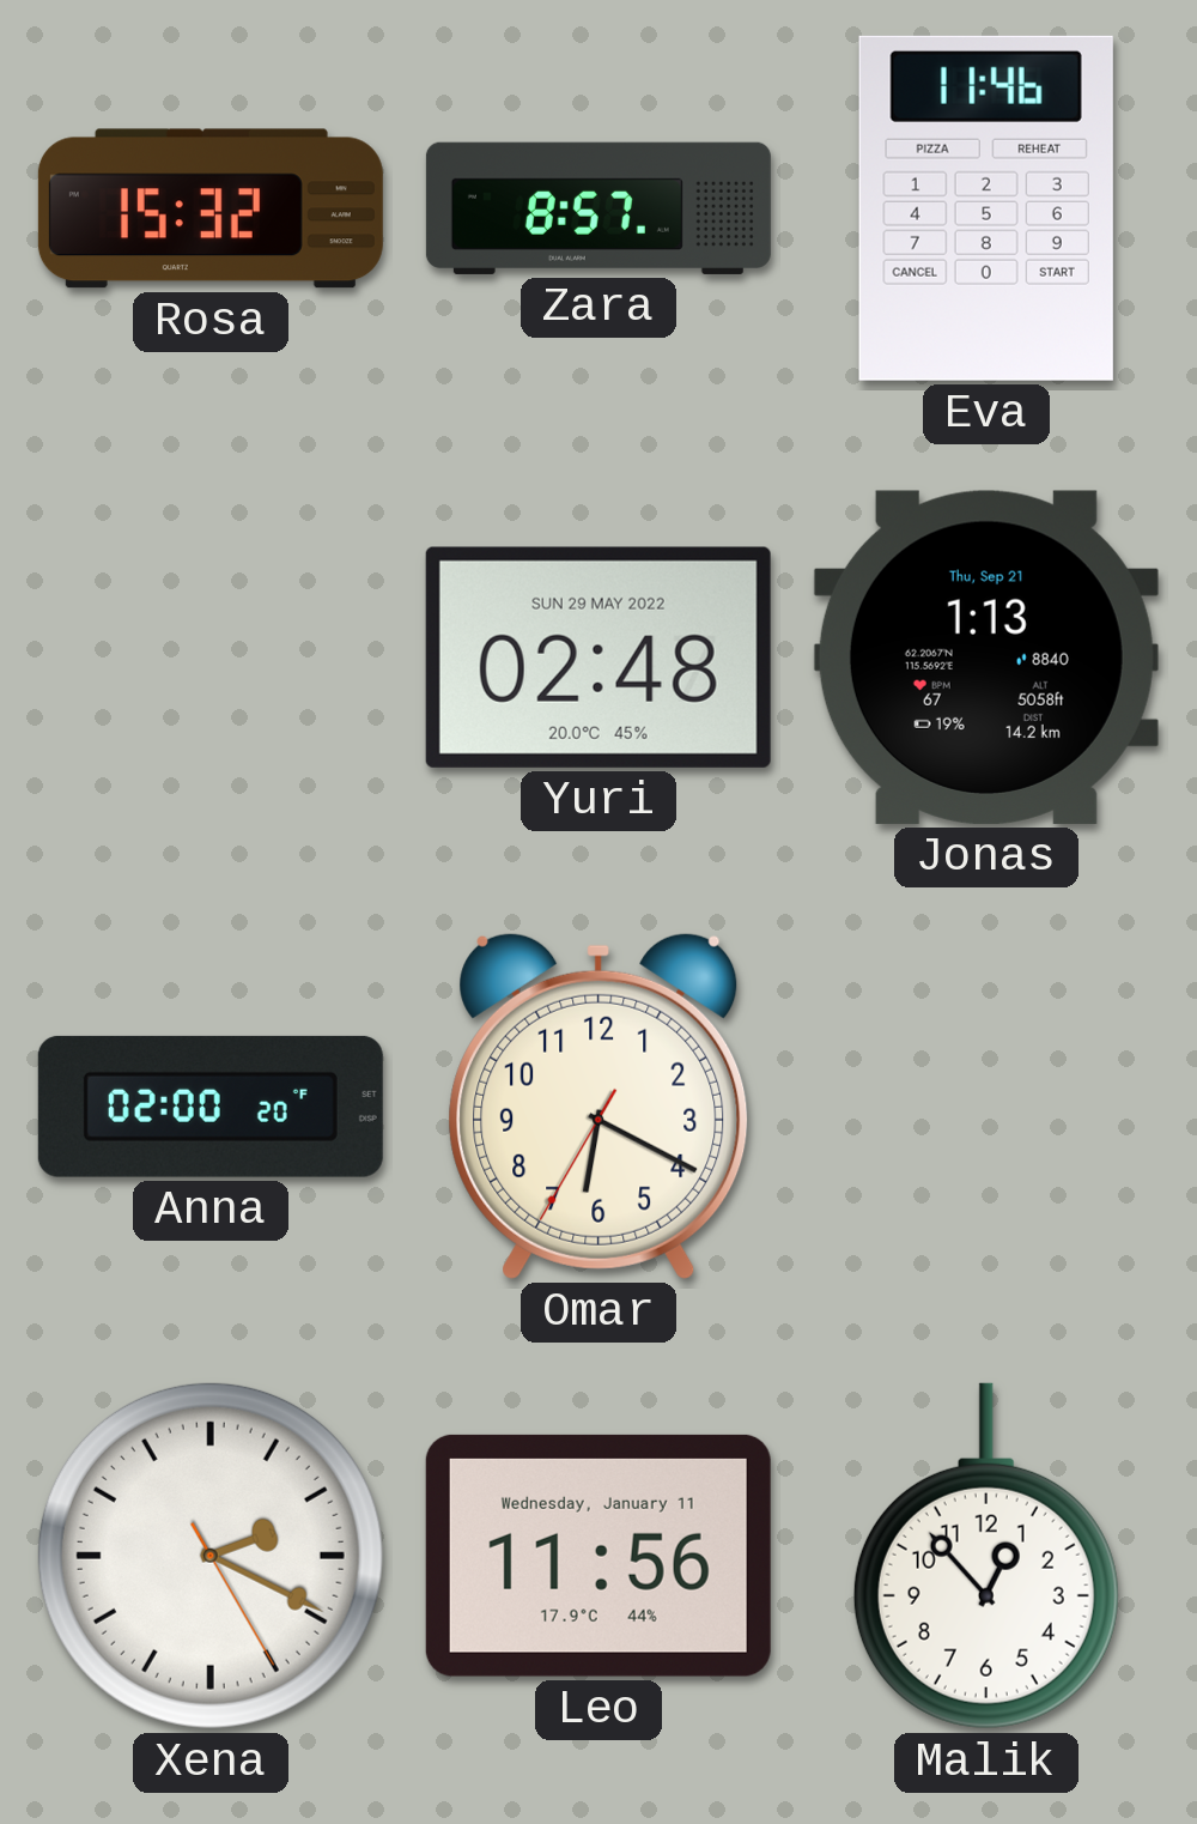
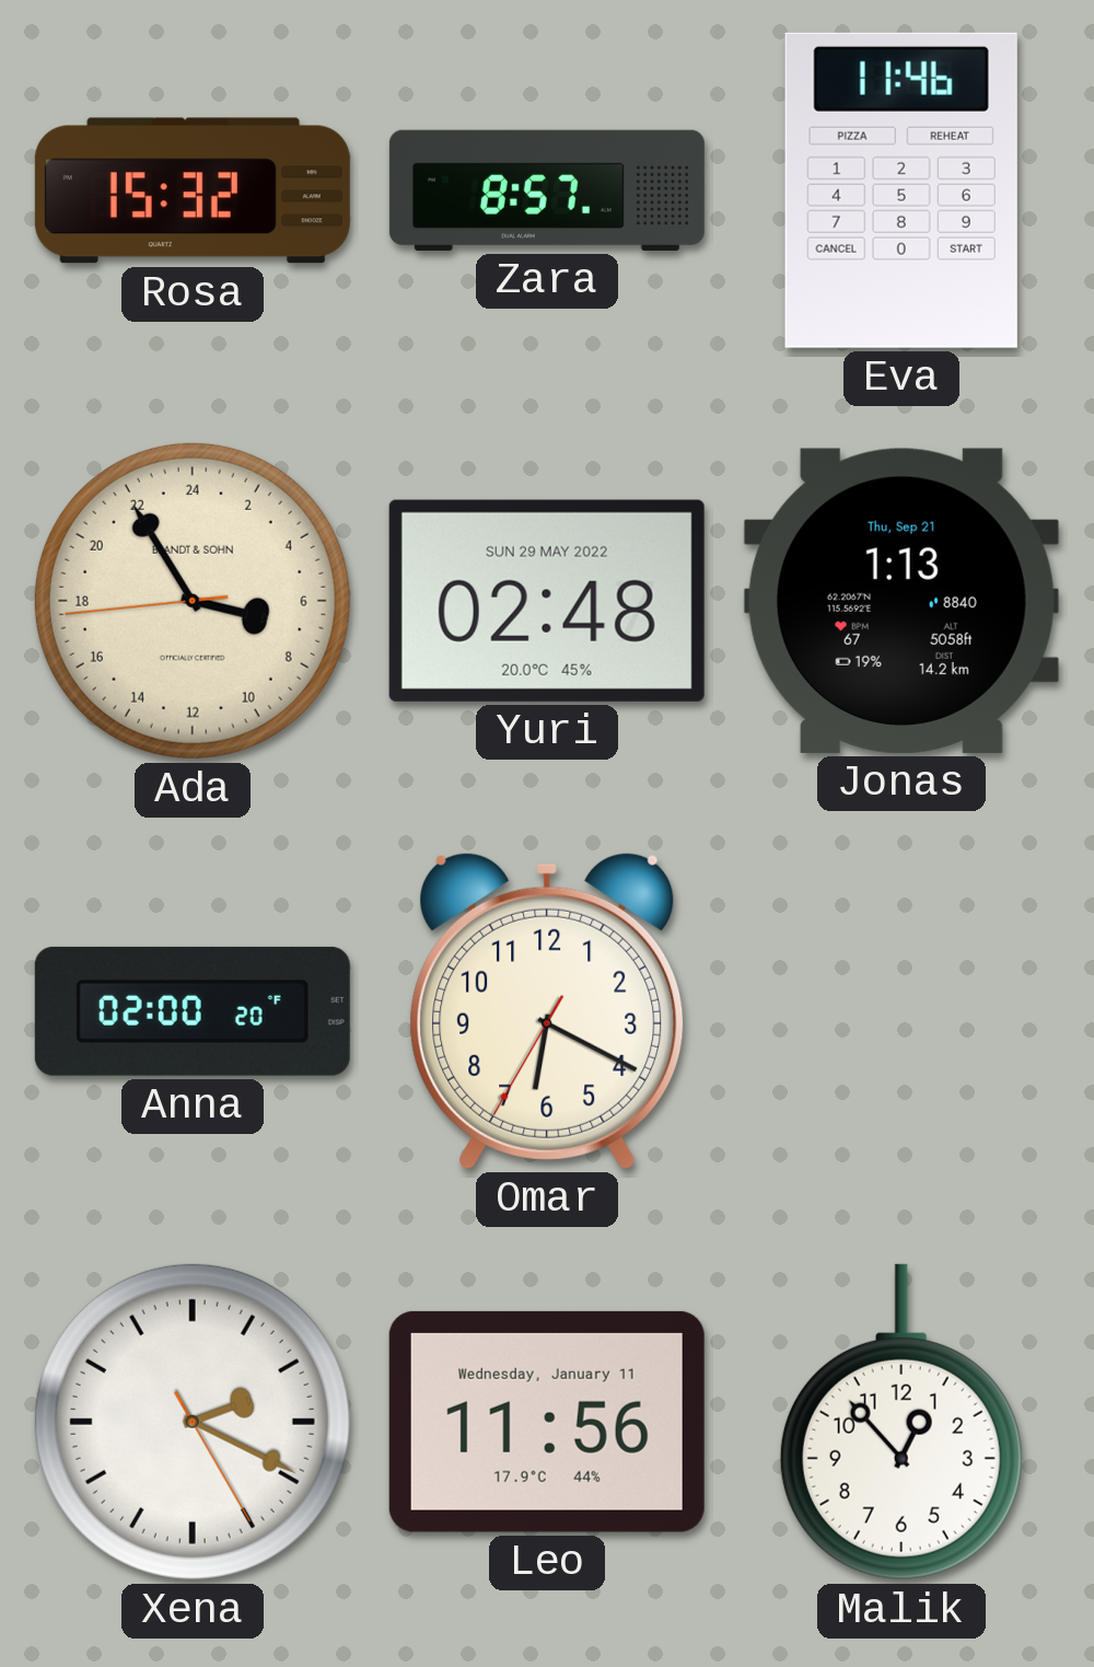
Ada: none -> 6:54
